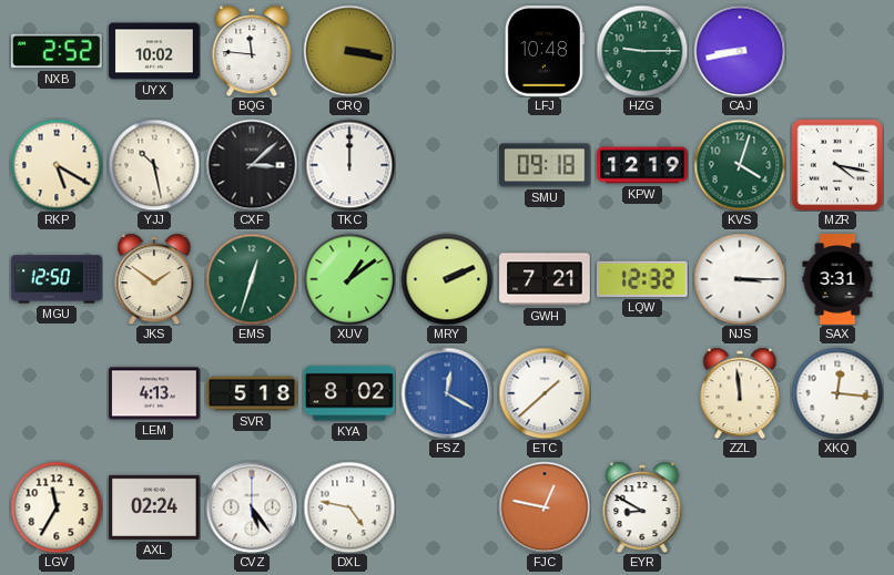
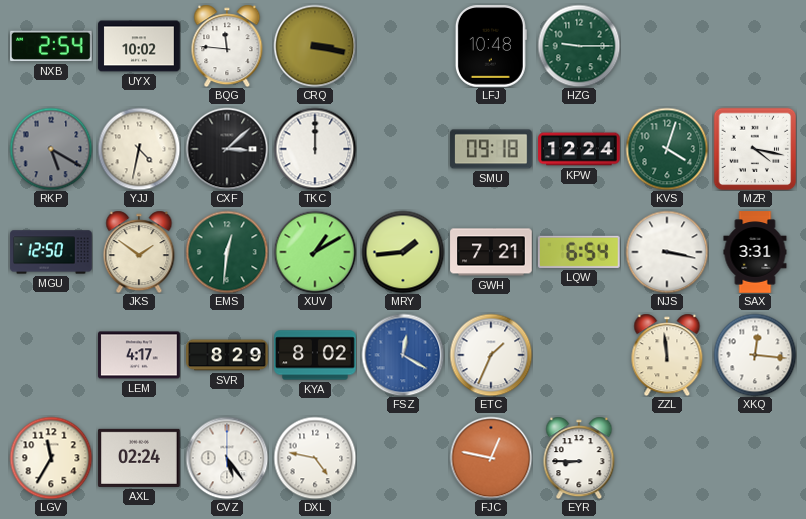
NXB: 2:52 -> 2:54
CAJ: 8:43 -> none
RKP dial: cream -> grey
YJJ: 10:28 -> 4:32
KPW: 12:19 -> 12:24
EMS: 12:33 -> 12:31
XUV: 1:09 -> 1:10
MRY: 2:11 -> 1:44
LQW: 12:32 -> 6:54
NJS: 3:15 -> 3:17
LEM: 4:13 -> 4:17
SVR: 5:18 -> 8:29
ETC: 1:38 -> 1:34
EYR: 8:50 -> 8:45
